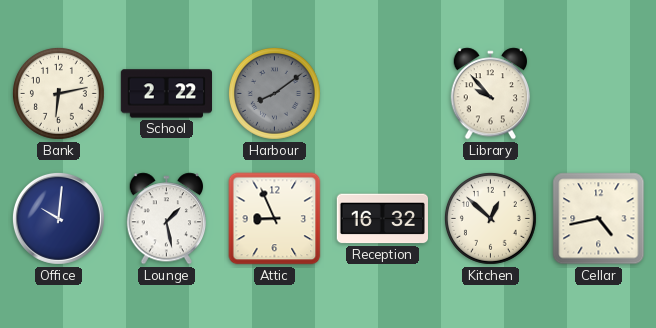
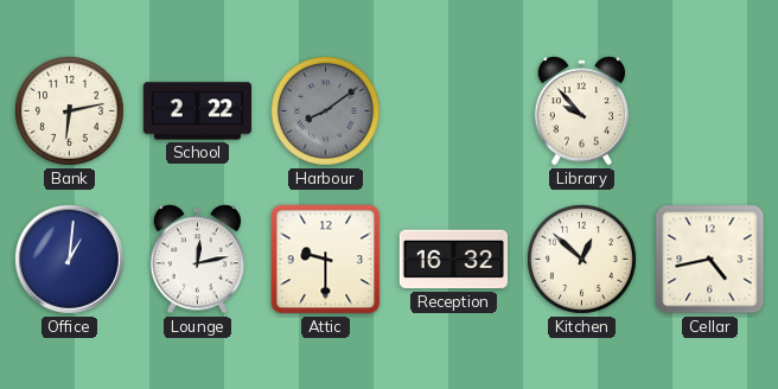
Office: 10:01 -> 1:01
Lounge: 1:28 -> 12:13
Attic: 8:56 -> 9:30
